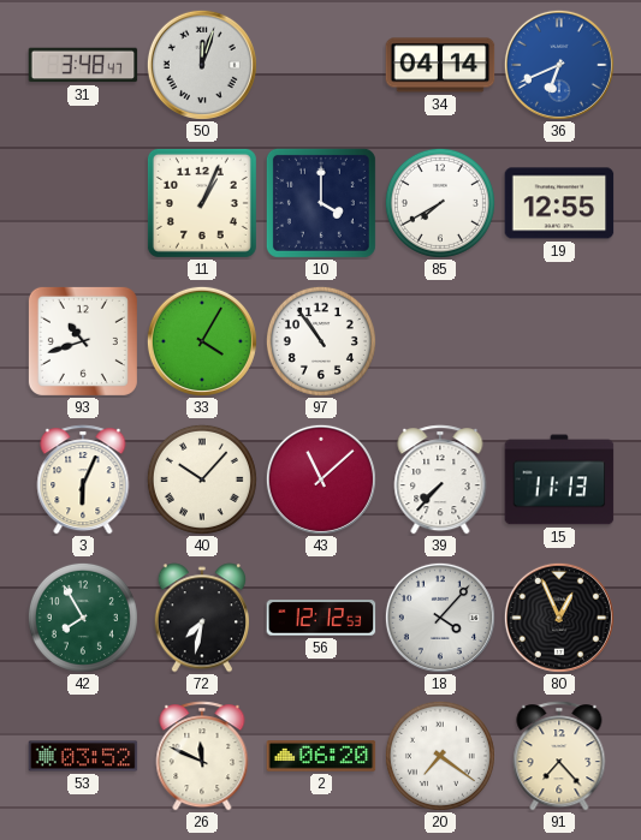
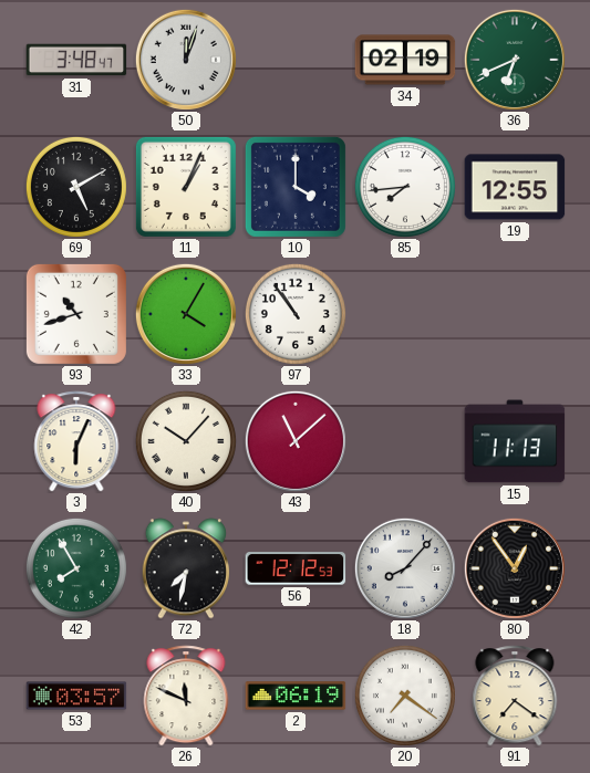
34: 04:14 -> 02:19
36 dial: blue -> green
69: none -> 5:10
85: 7:40 -> 7:44
39: 7:37 -> none
18: 4:07 -> 8:07
80: 12:56 -> 12:54
53: 03:52 -> 03:57
2: 06:20 -> 06:19
91: 7:23 -> 7:21
